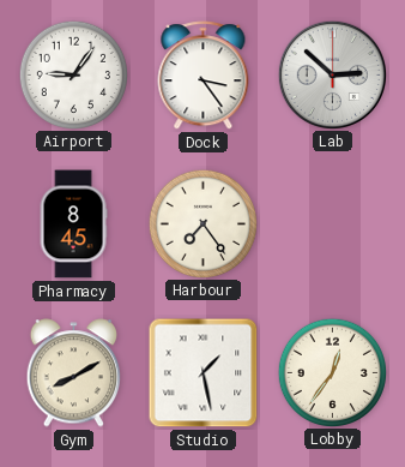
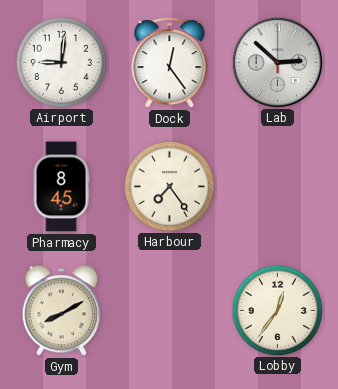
Airport: 9:06 -> 9:01
Dock: 3:24 -> 12:24
Studio: 1:28 -> none
